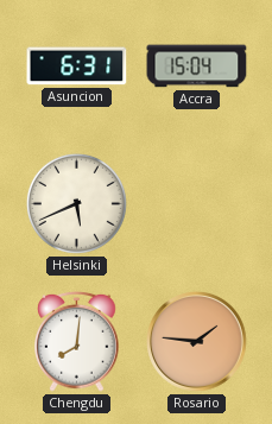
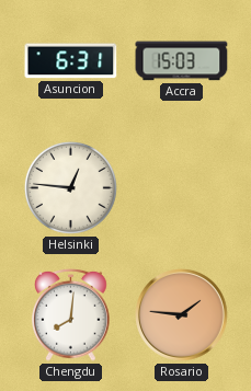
Accra: 15:04 -> 15:03
Helsinki: 5:41 -> 12:46
